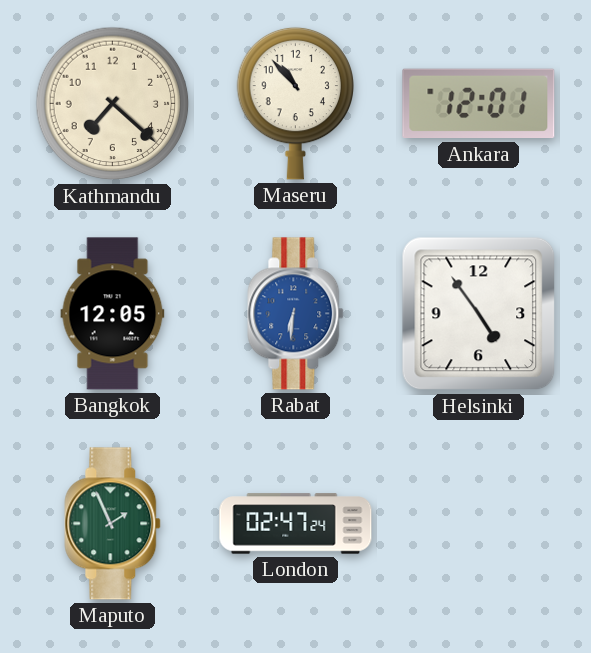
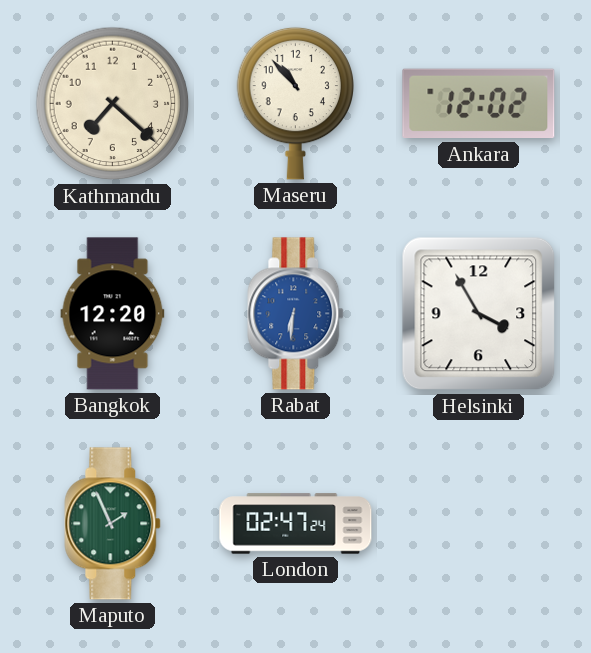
Ankara: 12:01 -> 12:02
Bangkok: 12:05 -> 12:20
Helsinki: 4:54 -> 3:55
